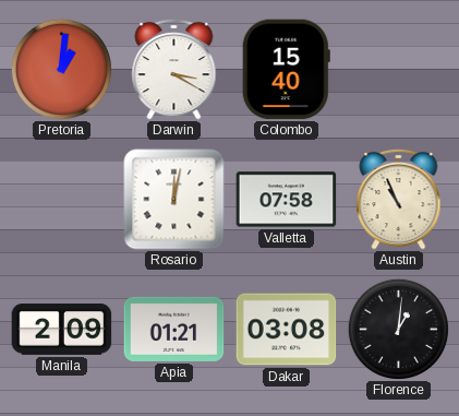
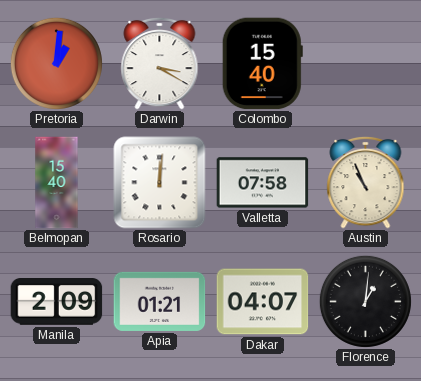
Belmopan: none -> 15:40
Rosario: 12:02 -> 12:01
Dakar: 03:08 -> 04:07
